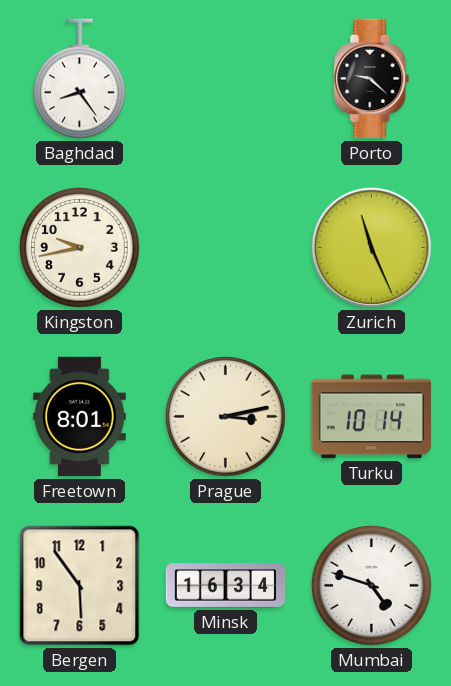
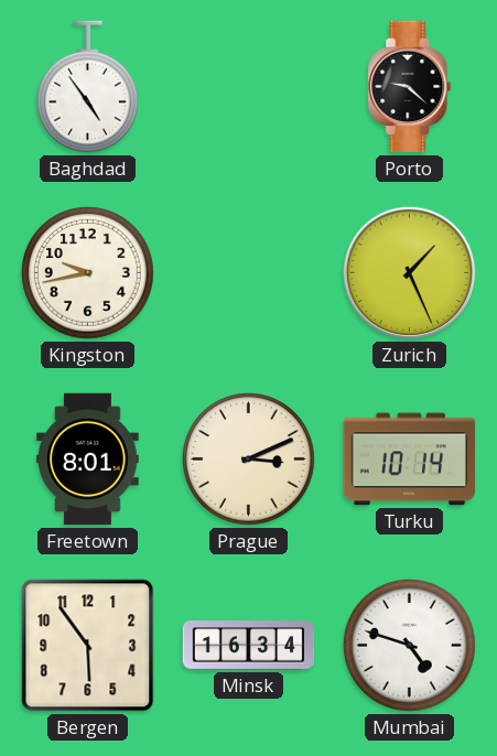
Baghdad: 8:24 -> 4:54
Zurich: 11:26 -> 1:26
Prague: 3:13 -> 3:11
